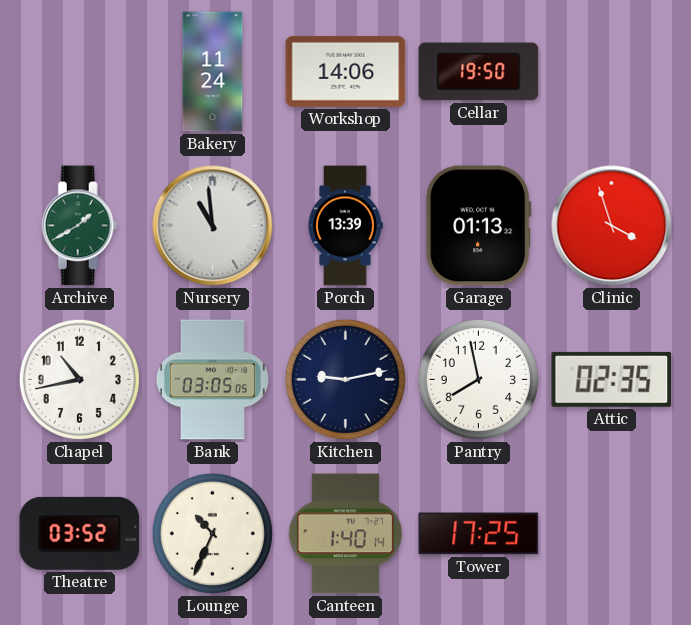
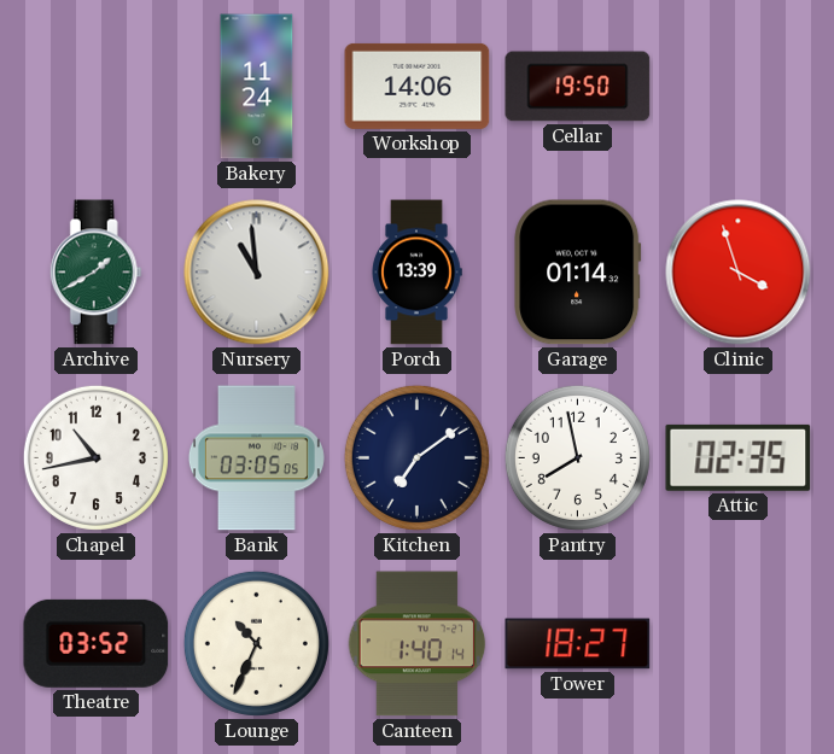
Garage: 01:13 -> 01:14
Kitchen: 9:13 -> 7:09
Tower: 17:25 -> 18:27
